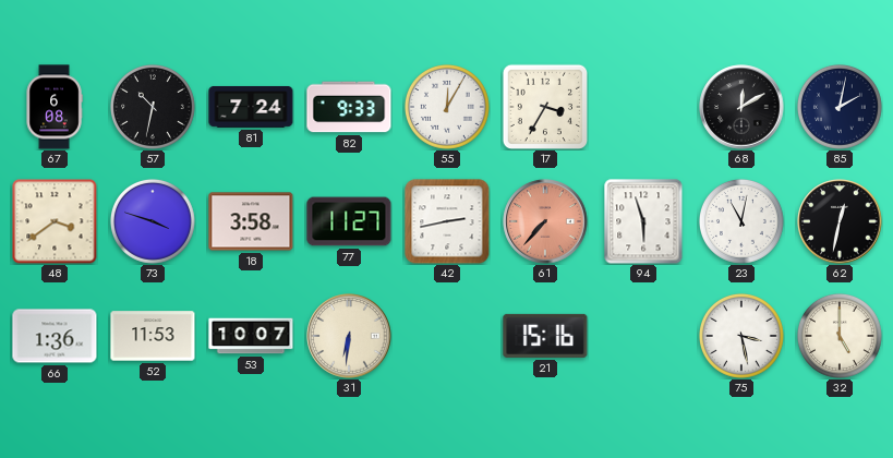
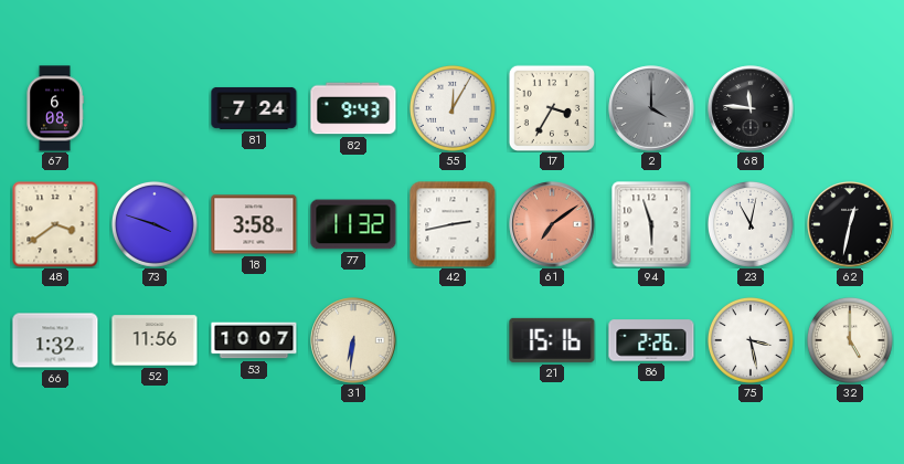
57: 10:32 -> none
82: 9:33 -> 9:43
2: none -> 4:00
68: 12:10 -> 11:46
85: 2:02 -> none
77: 11:27 -> 11:32
61: 7:37 -> 7:09
66: 1:36 -> 1:32
52: 11:53 -> 11:56
86: none -> 2:26
